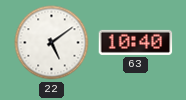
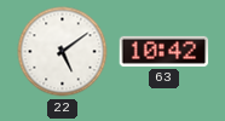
63: 10:40 -> 10:42
